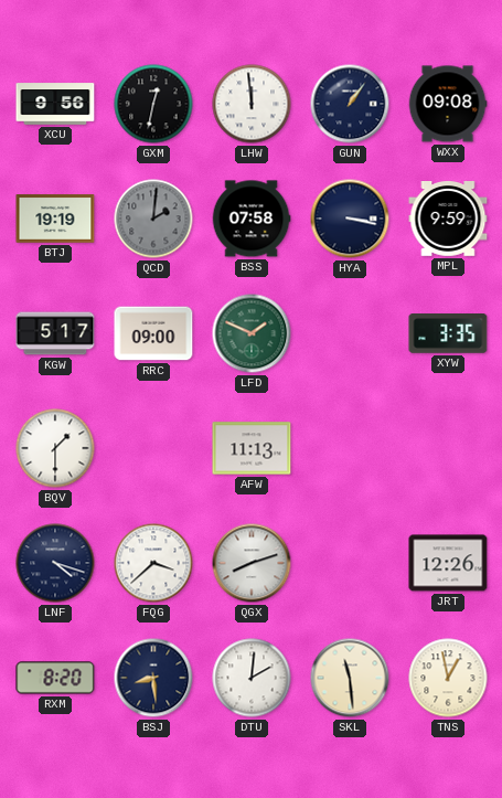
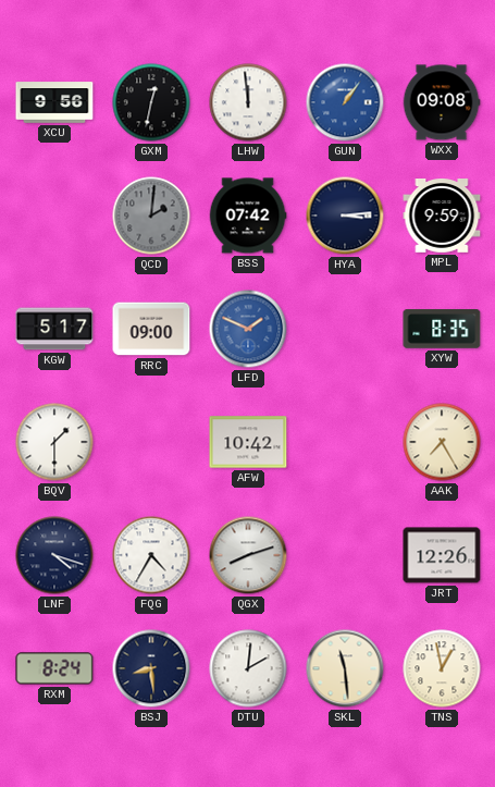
GUN dial: navy -> blue
BTJ: 19:19 -> none
BSS: 07:58 -> 07:42
HYA: 3:17 -> 3:14
LFD dial: green -> blue
XYW: 3:35 -> 8:35
AFW: 11:13 -> 10:42
AAK: none -> 7:25
FQG: 3:38 -> 4:35
RXM: 8:20 -> 8:24
